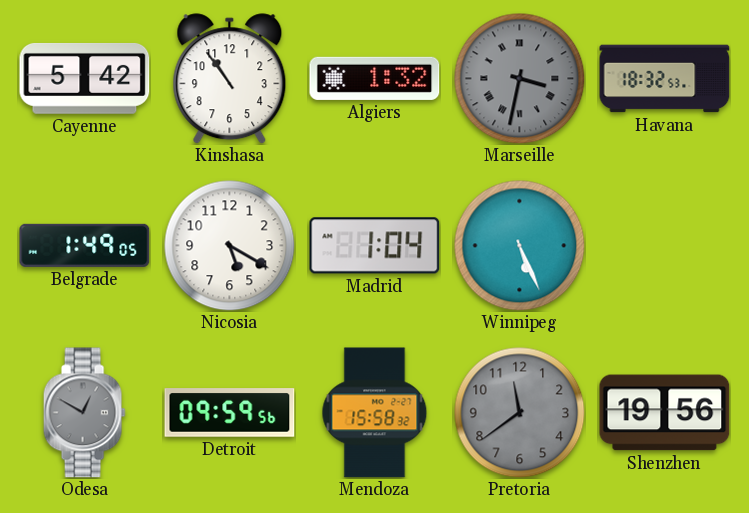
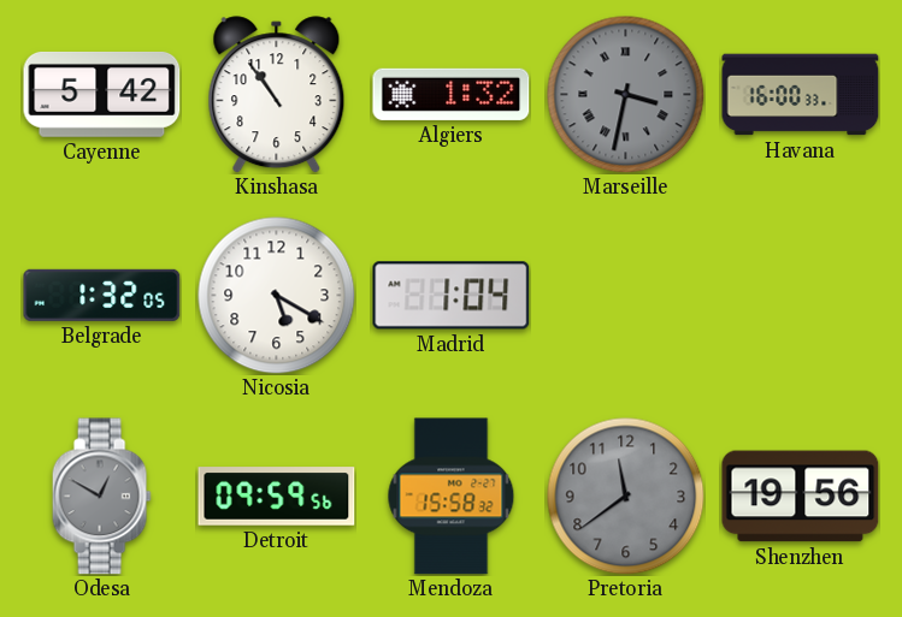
Havana: 18:32 -> 16:00
Belgrade: 1:49 -> 1:32
Winnipeg: 5:26 -> none
